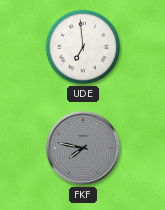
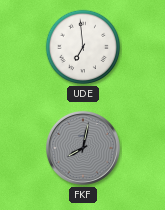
FKF: 7:47 -> 8:02
